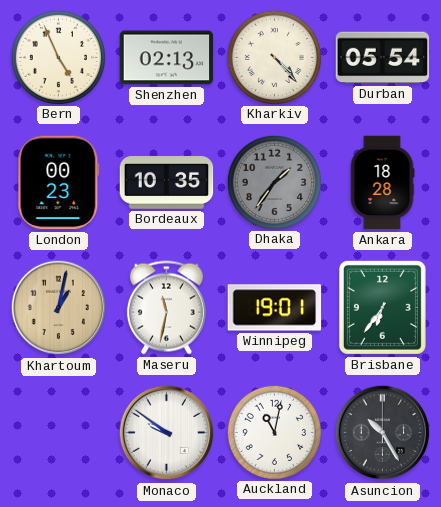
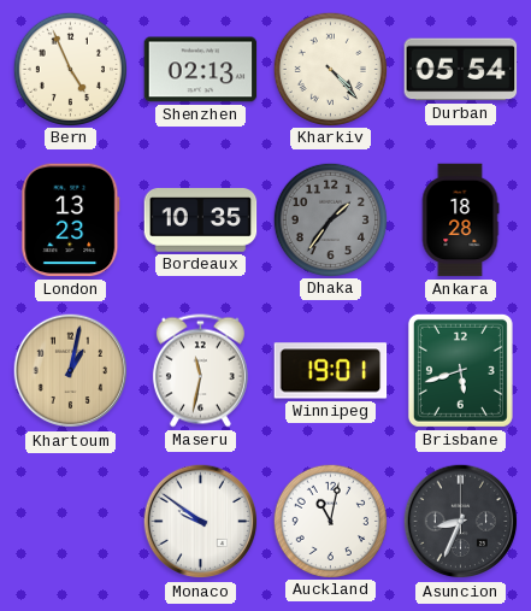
London: 00:23 -> 13:23
Brisbane: 6:36 -> 5:42
Asuncion: 10:25 -> 8:34
